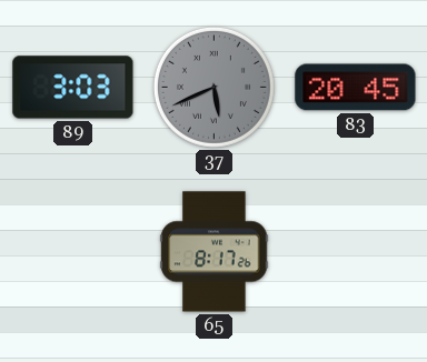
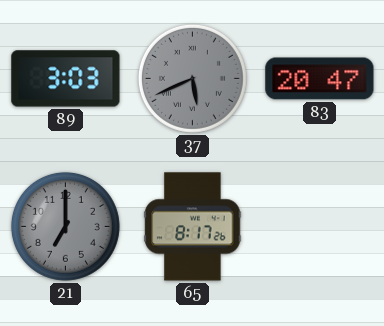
83: 20:45 -> 20:47
21: none -> 7:00
